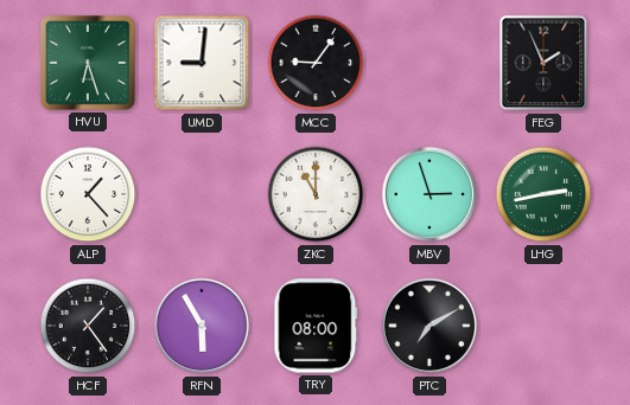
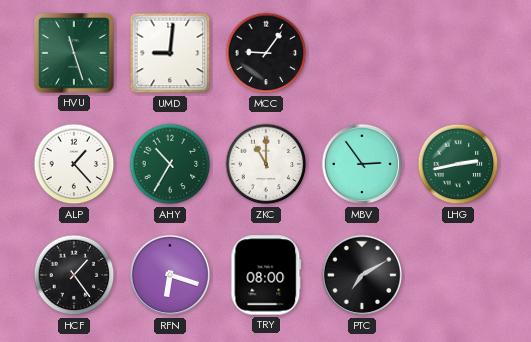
HVU: 6:27 -> 11:27
FEG: 1:56 -> none
AHY: none -> 10:35
MBV: 2:57 -> 2:54
RFN: 5:55 -> 6:18
